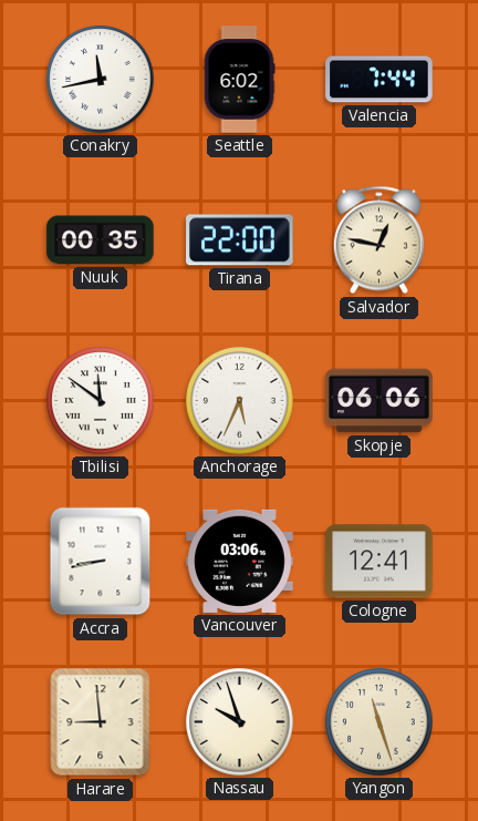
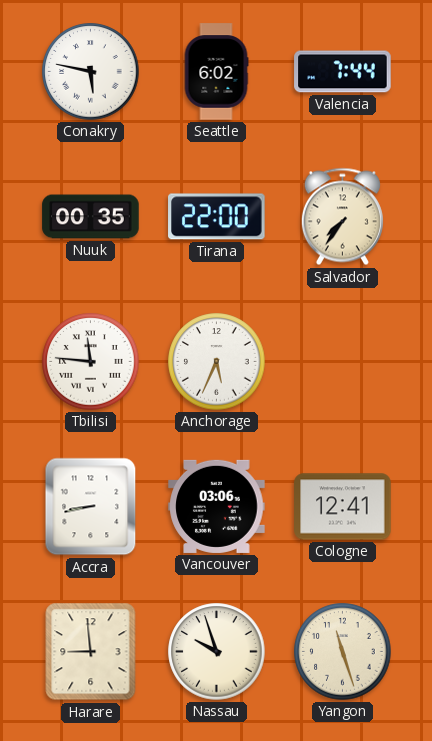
Conakry: 11:43 -> 5:47
Salvador: 12:47 -> 7:36
Tbilisi: 11:51 -> 11:46
Skopje: 06:06 -> none
